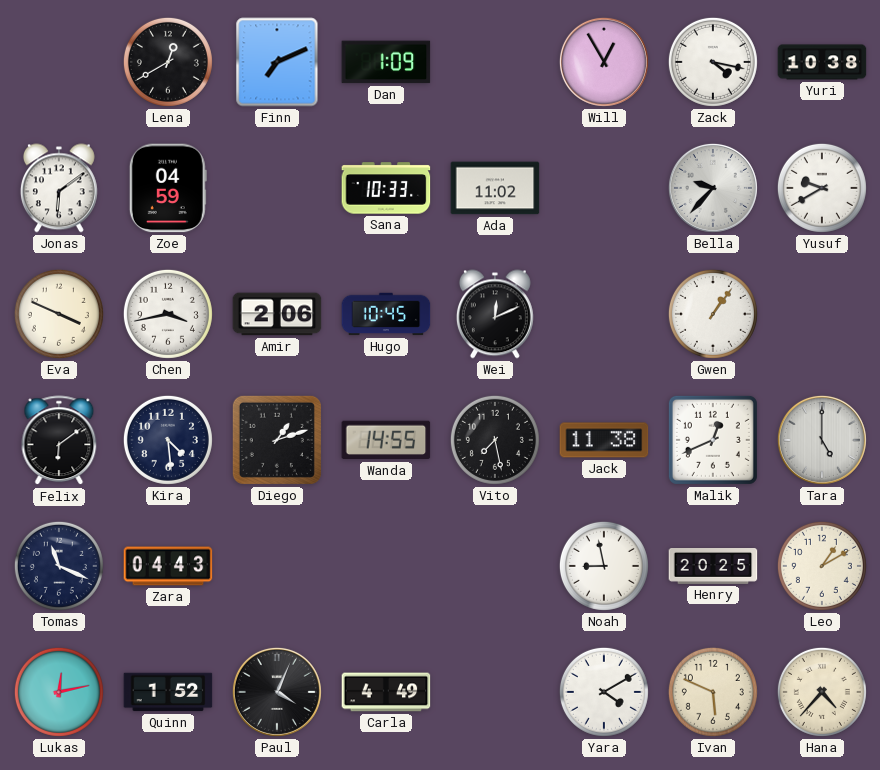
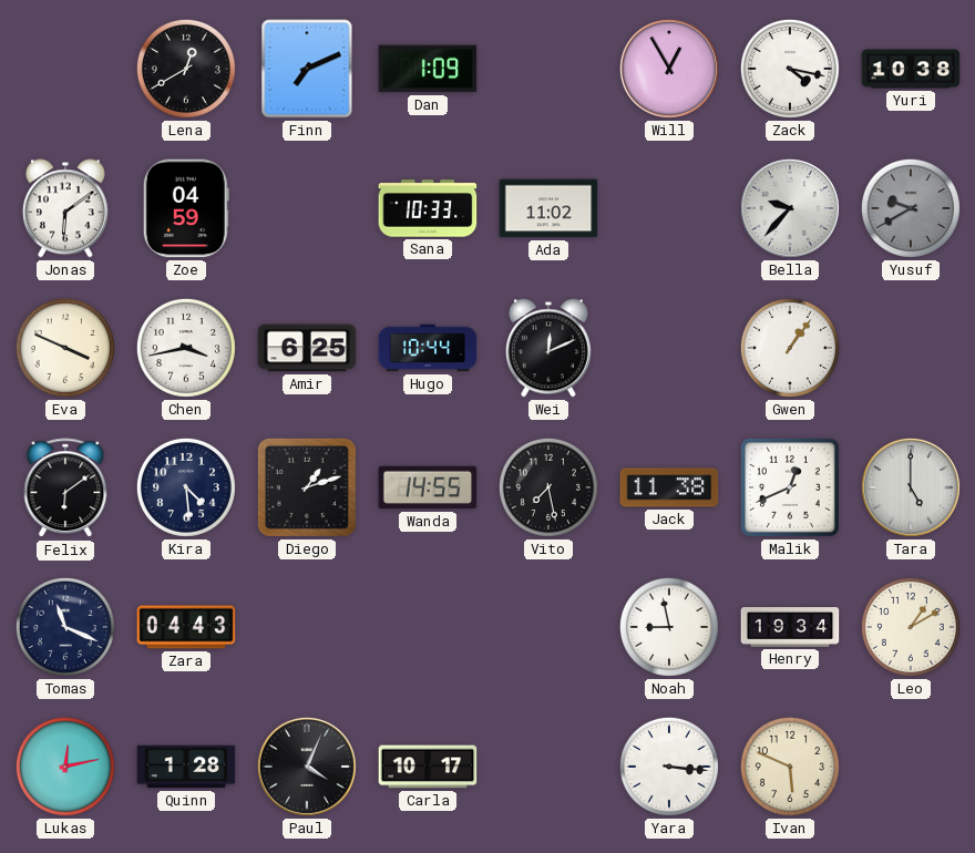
Yusuf dial: white -> grey
Amir: 2:06 -> 6:25
Hugo: 10:45 -> 10:44
Henry: 20:25 -> 19:34
Quinn: 1:52 -> 1:28
Carla: 4:49 -> 10:17
Yara: 4:10 -> 3:16
Hana: 4:37 -> none
